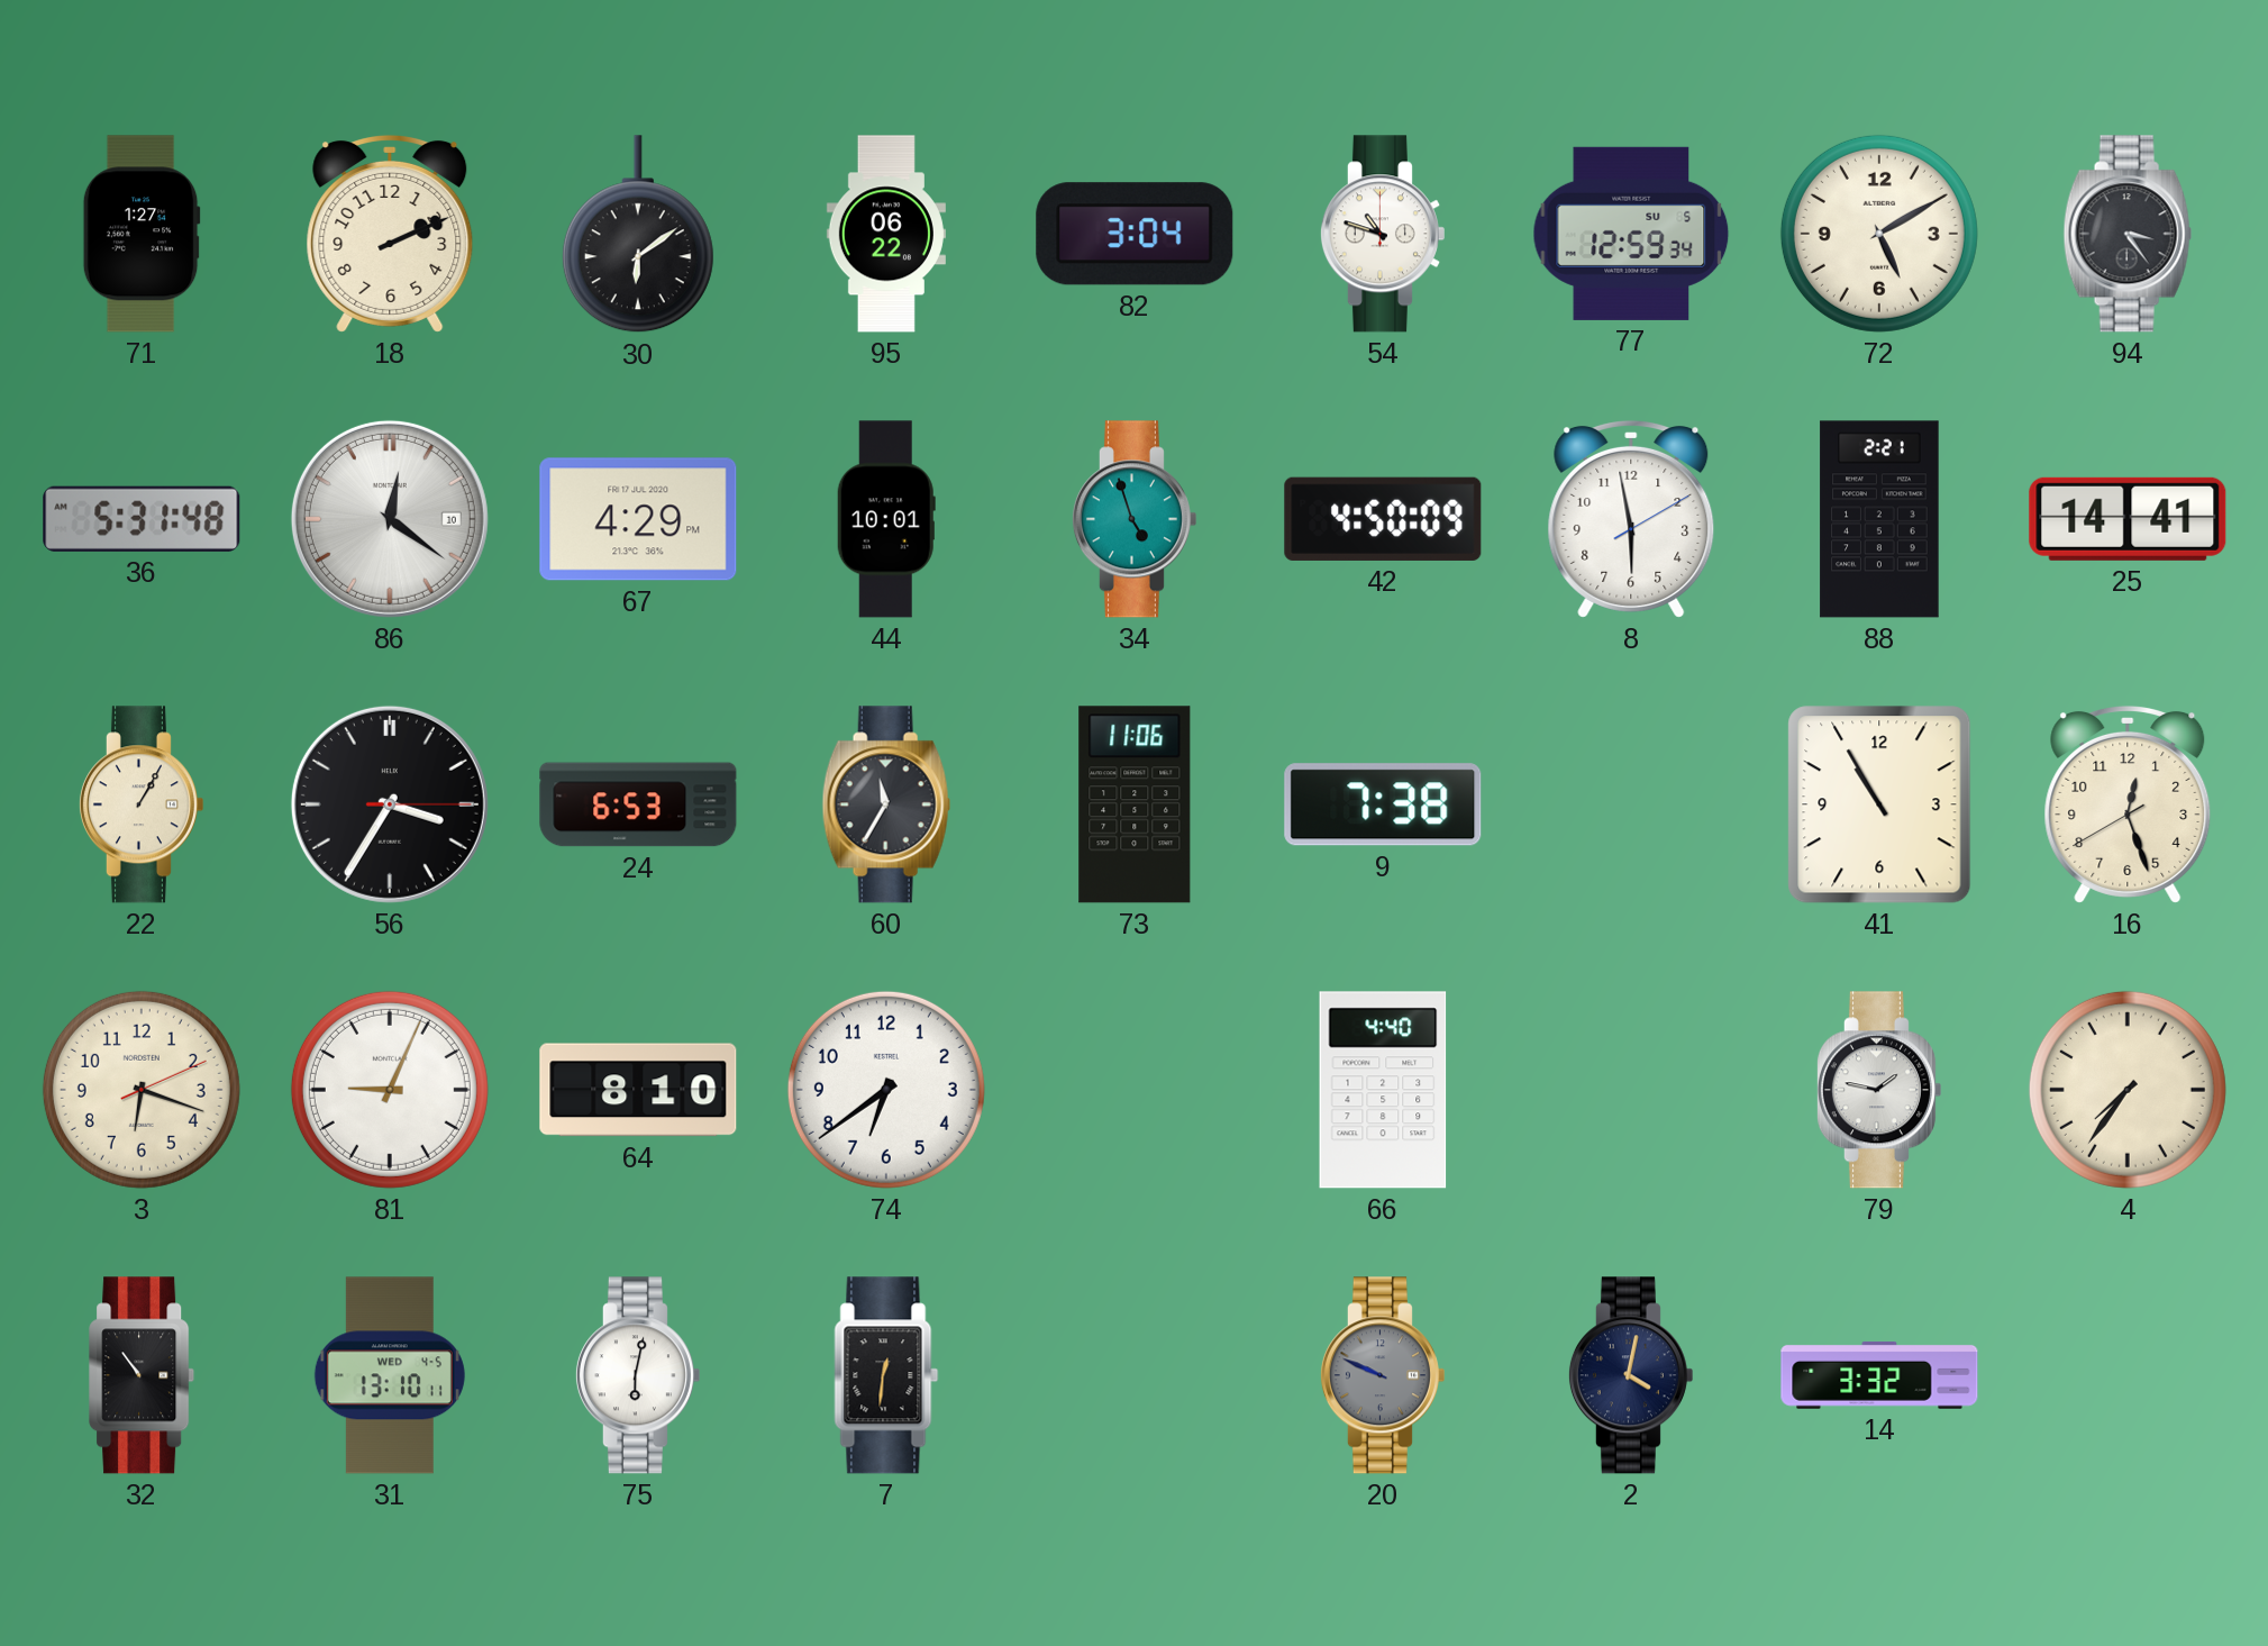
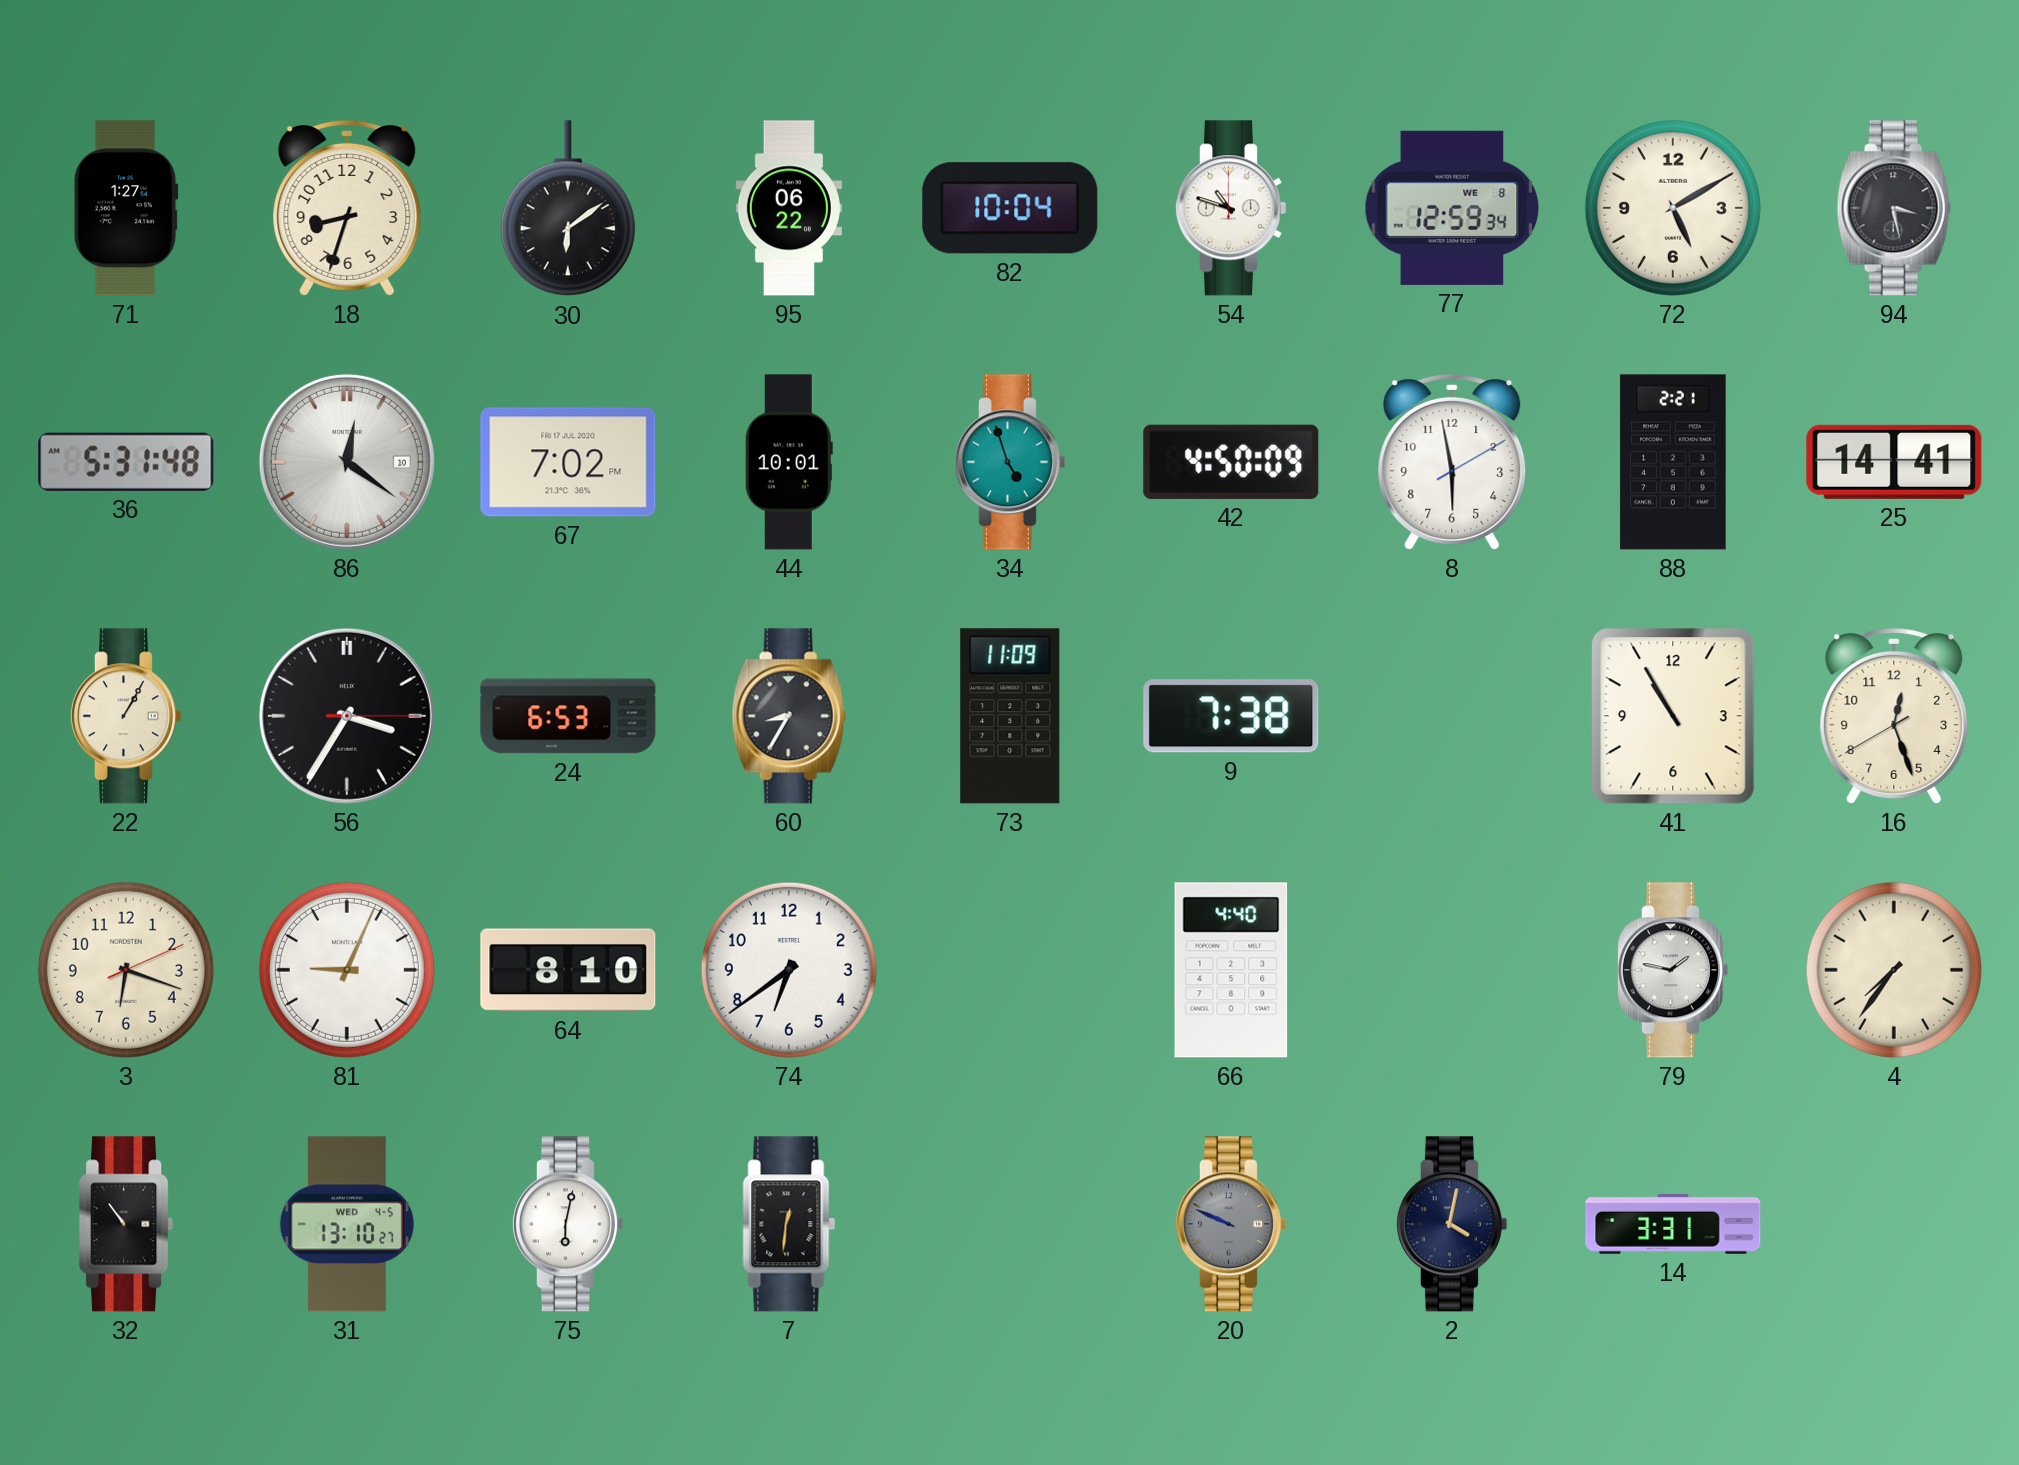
18: 2:11 -> 8:33
82: 3:04 -> 10:04
77 date: SU 5 -> WE 8
94: 3:24 -> 3:28
67: 4:29 -> 7:02
60: 11:35 -> 8:35
73: 11:06 -> 11:09
31: 13:10:11 -> 13:10:27
14: 3:32 -> 3:31
